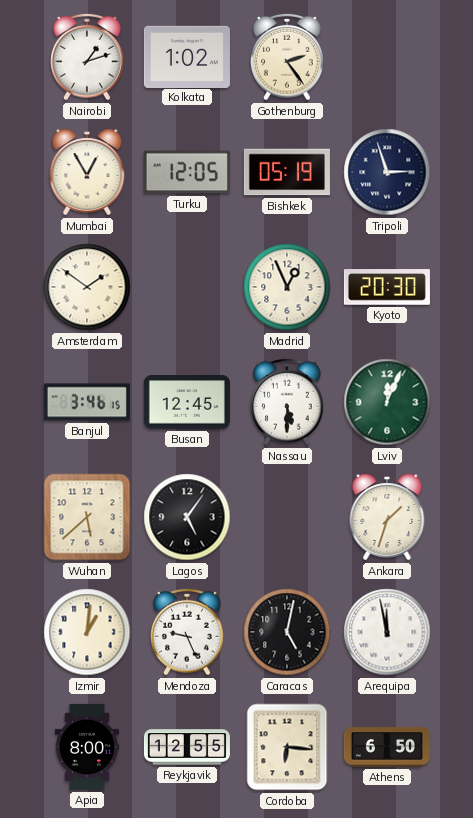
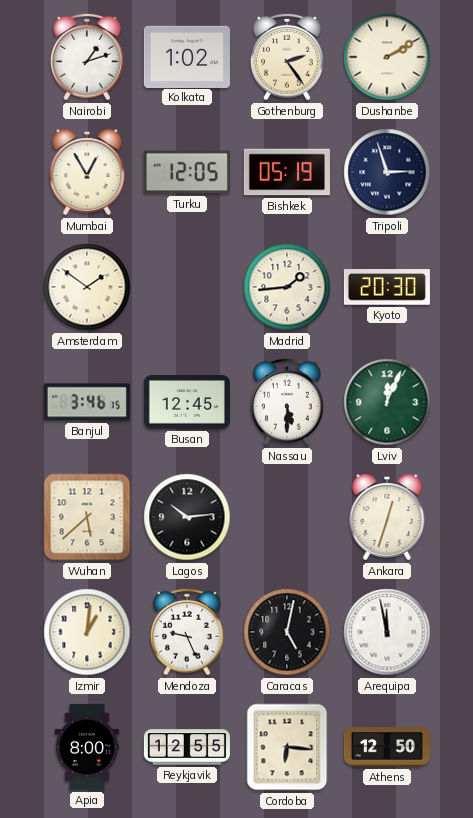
Dushanbe: none -> 2:10
Madrid: 12:56 -> 1:44
Lagos: 5:06 -> 10:14
Ankara: 1:33 -> 12:33
Athens: 6:50 -> 12:50
